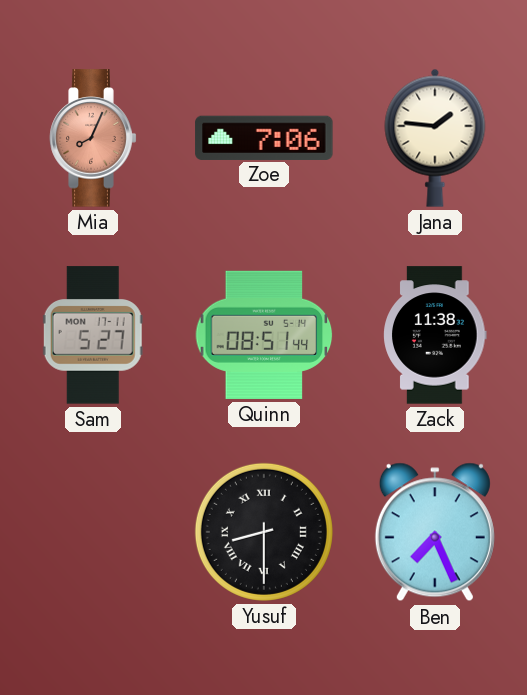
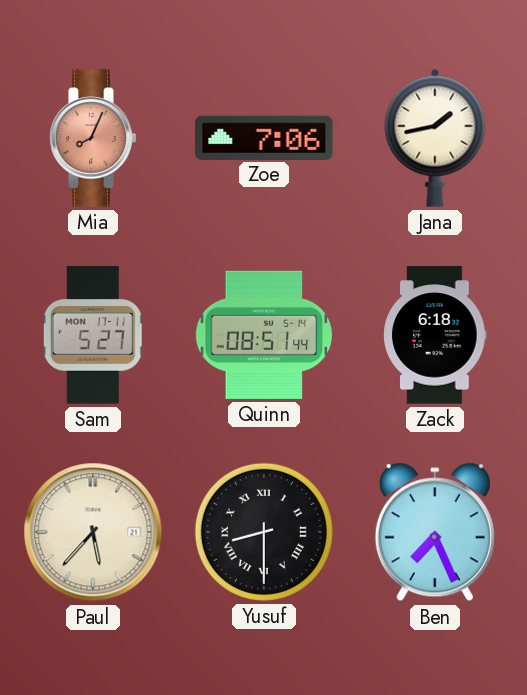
Jana: 1:46 -> 1:43
Zack: 11:38 -> 6:18
Paul: none -> 5:37
